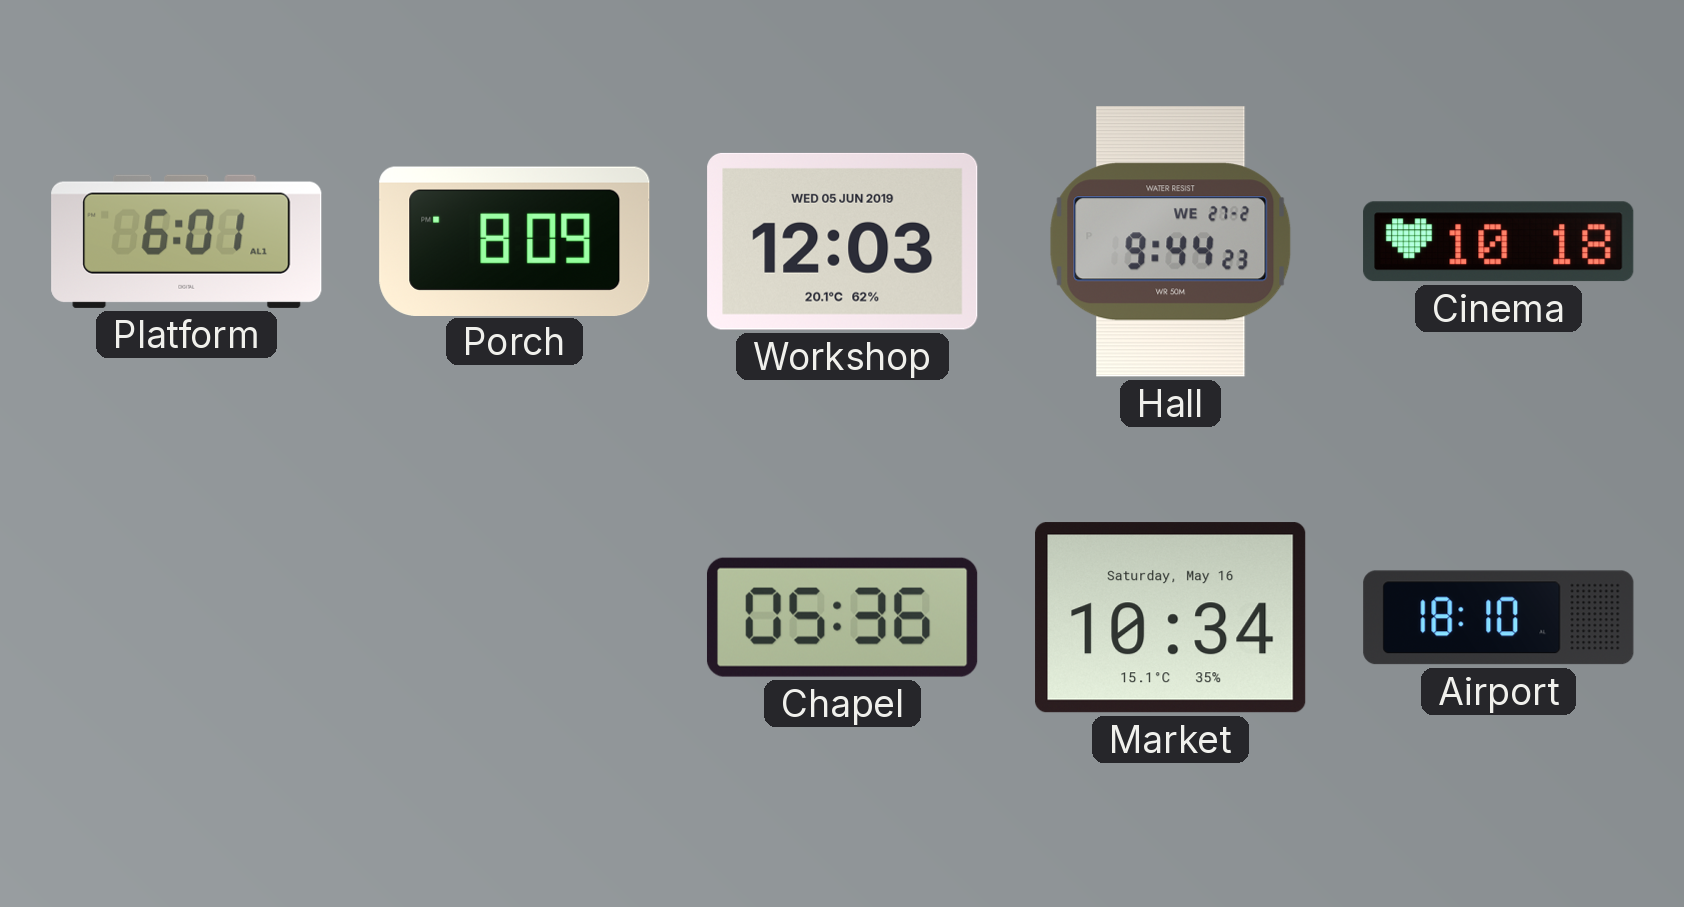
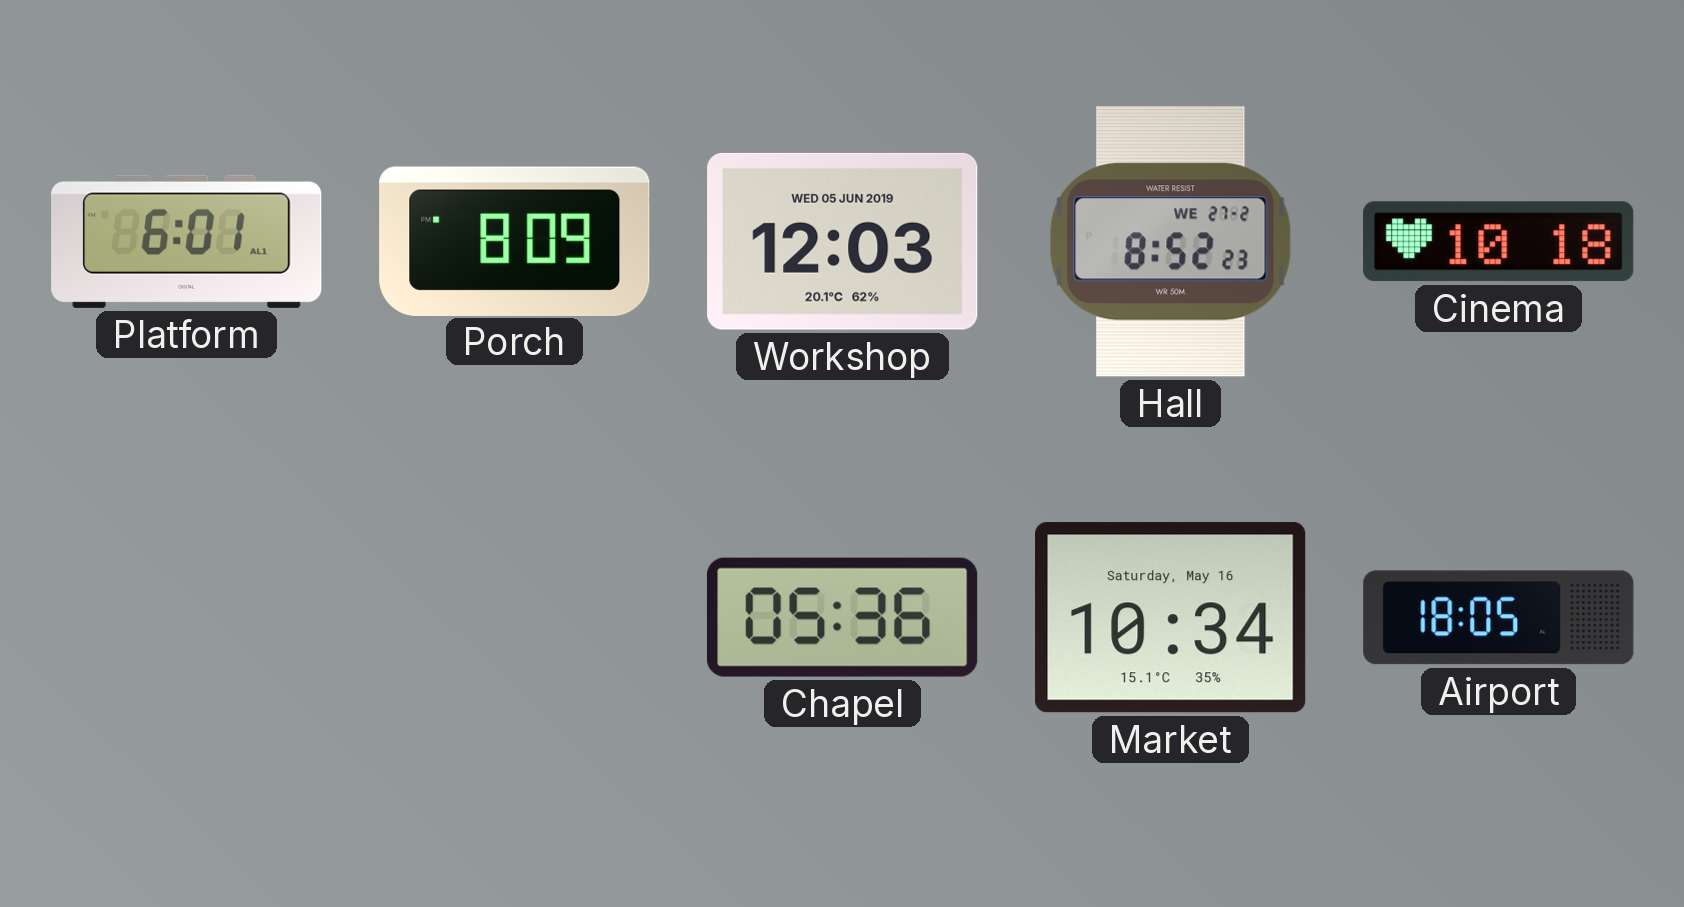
Hall: 9:44 -> 8:52
Airport: 18:10 -> 18:05
